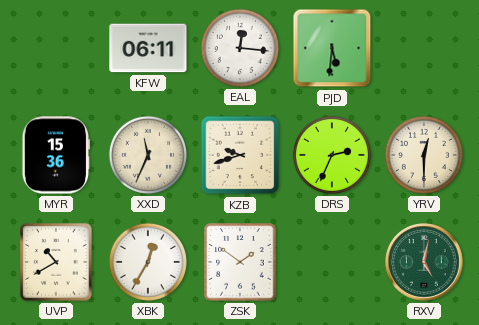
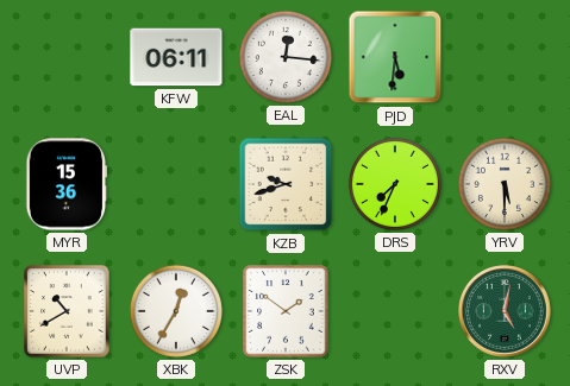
XXD: 11:34 -> none
DRS: 2:34 -> 7:34
YRV: 12:30 -> 5:30
